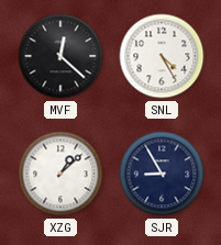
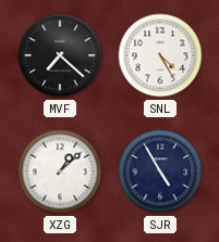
MVF: 12:22 -> 7:22
SJR: 8:55 -> 4:55
